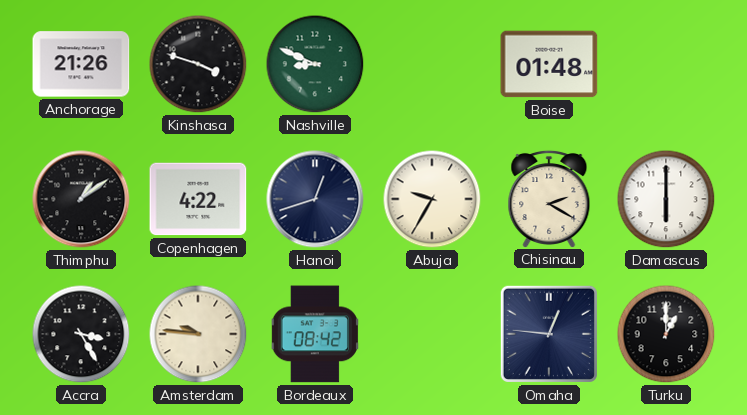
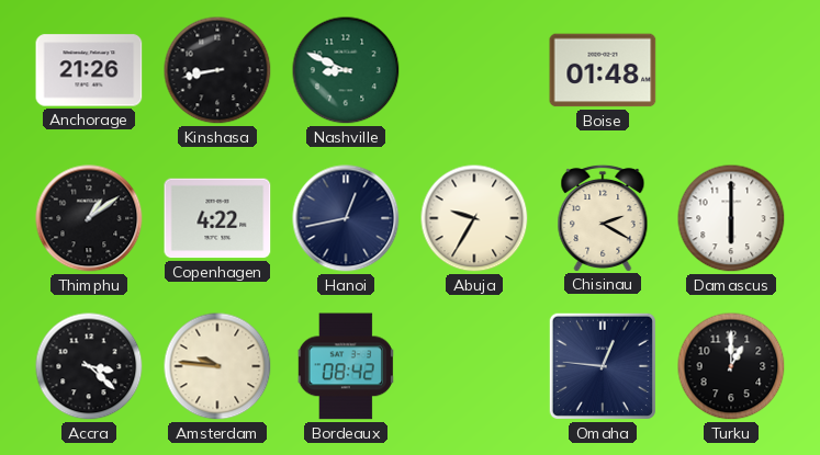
Kinshasa: 3:48 -> 8:43
Hanoi: 12:42 -> 12:43
Accra: 3:25 -> 3:22
